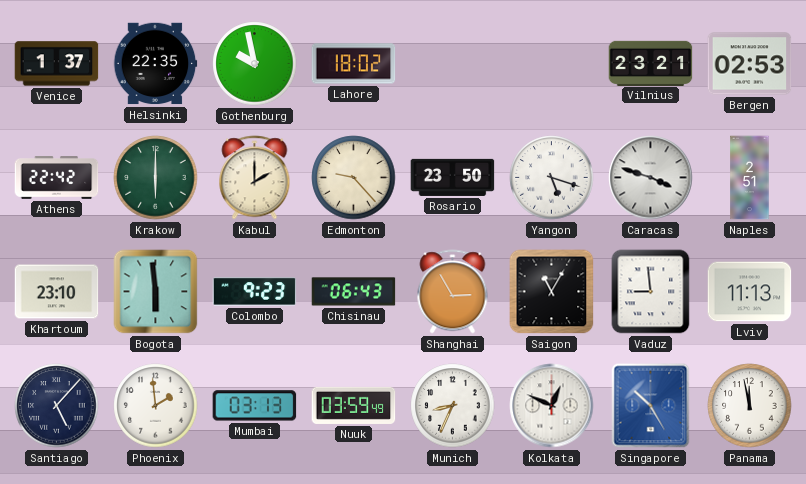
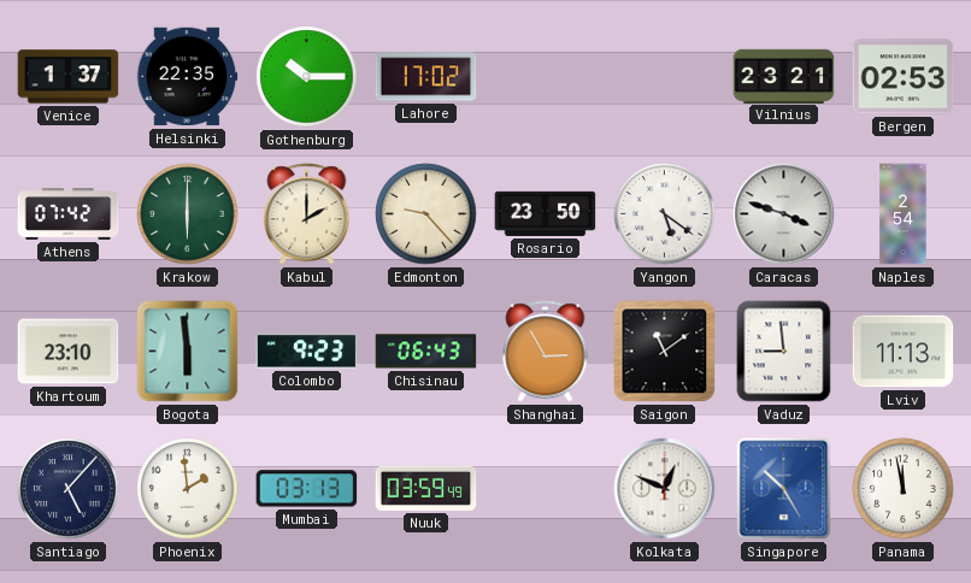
Gothenburg: 9:58 -> 10:15
Lahore: 18:02 -> 17:02
Athens: 22:42 -> 07:42
Yangon: 5:18 -> 5:21
Naples: 2:51 -> 2:54
Saigon: 11:05 -> 11:09
Munich: 8:34 -> none
